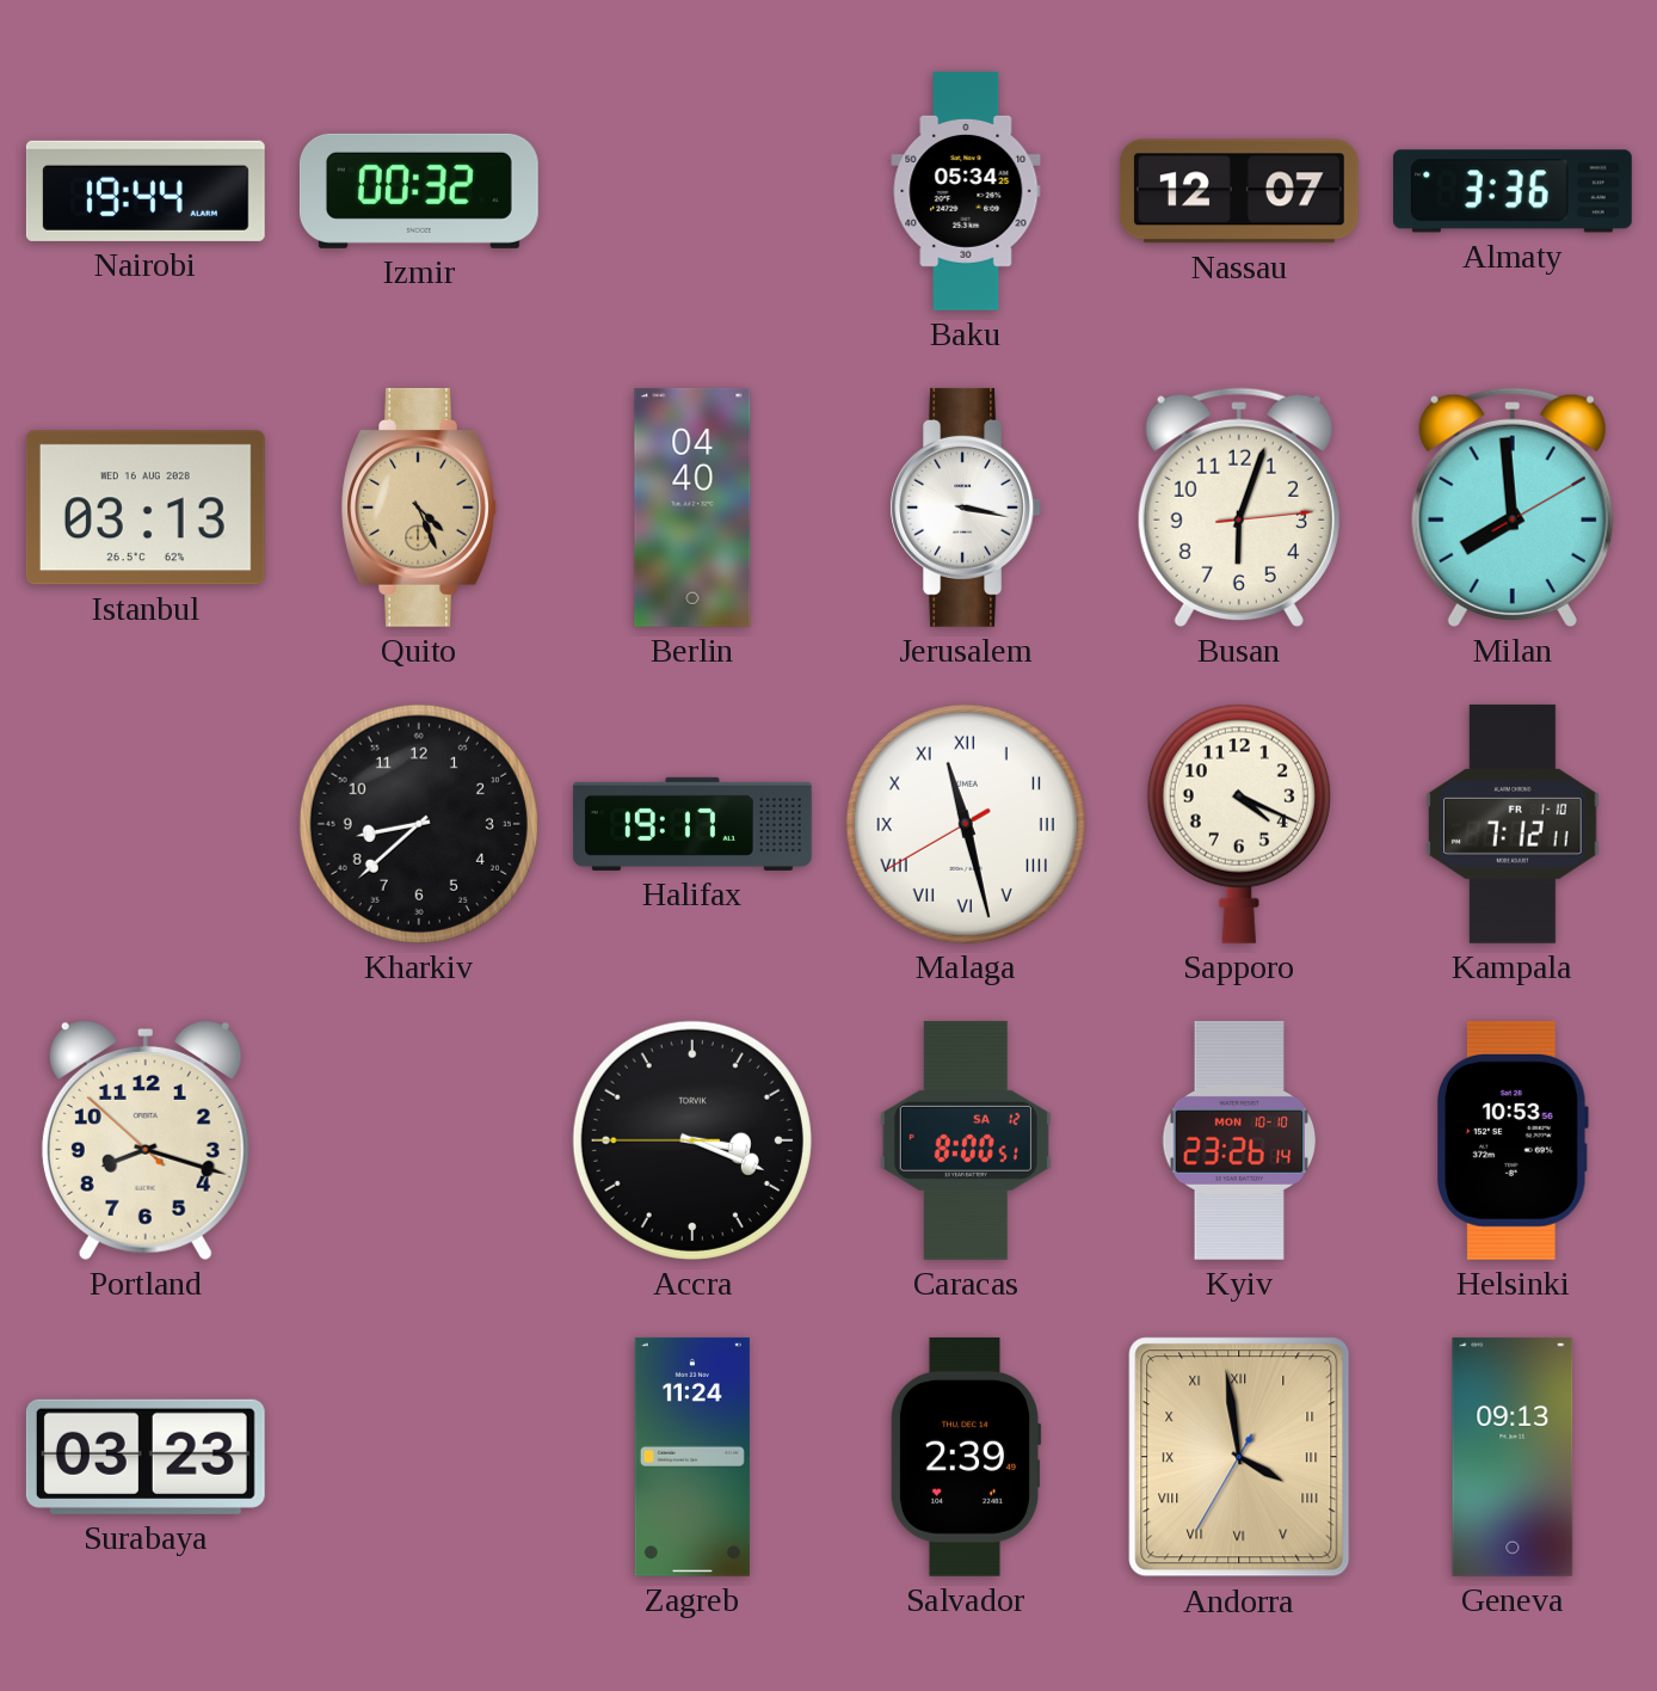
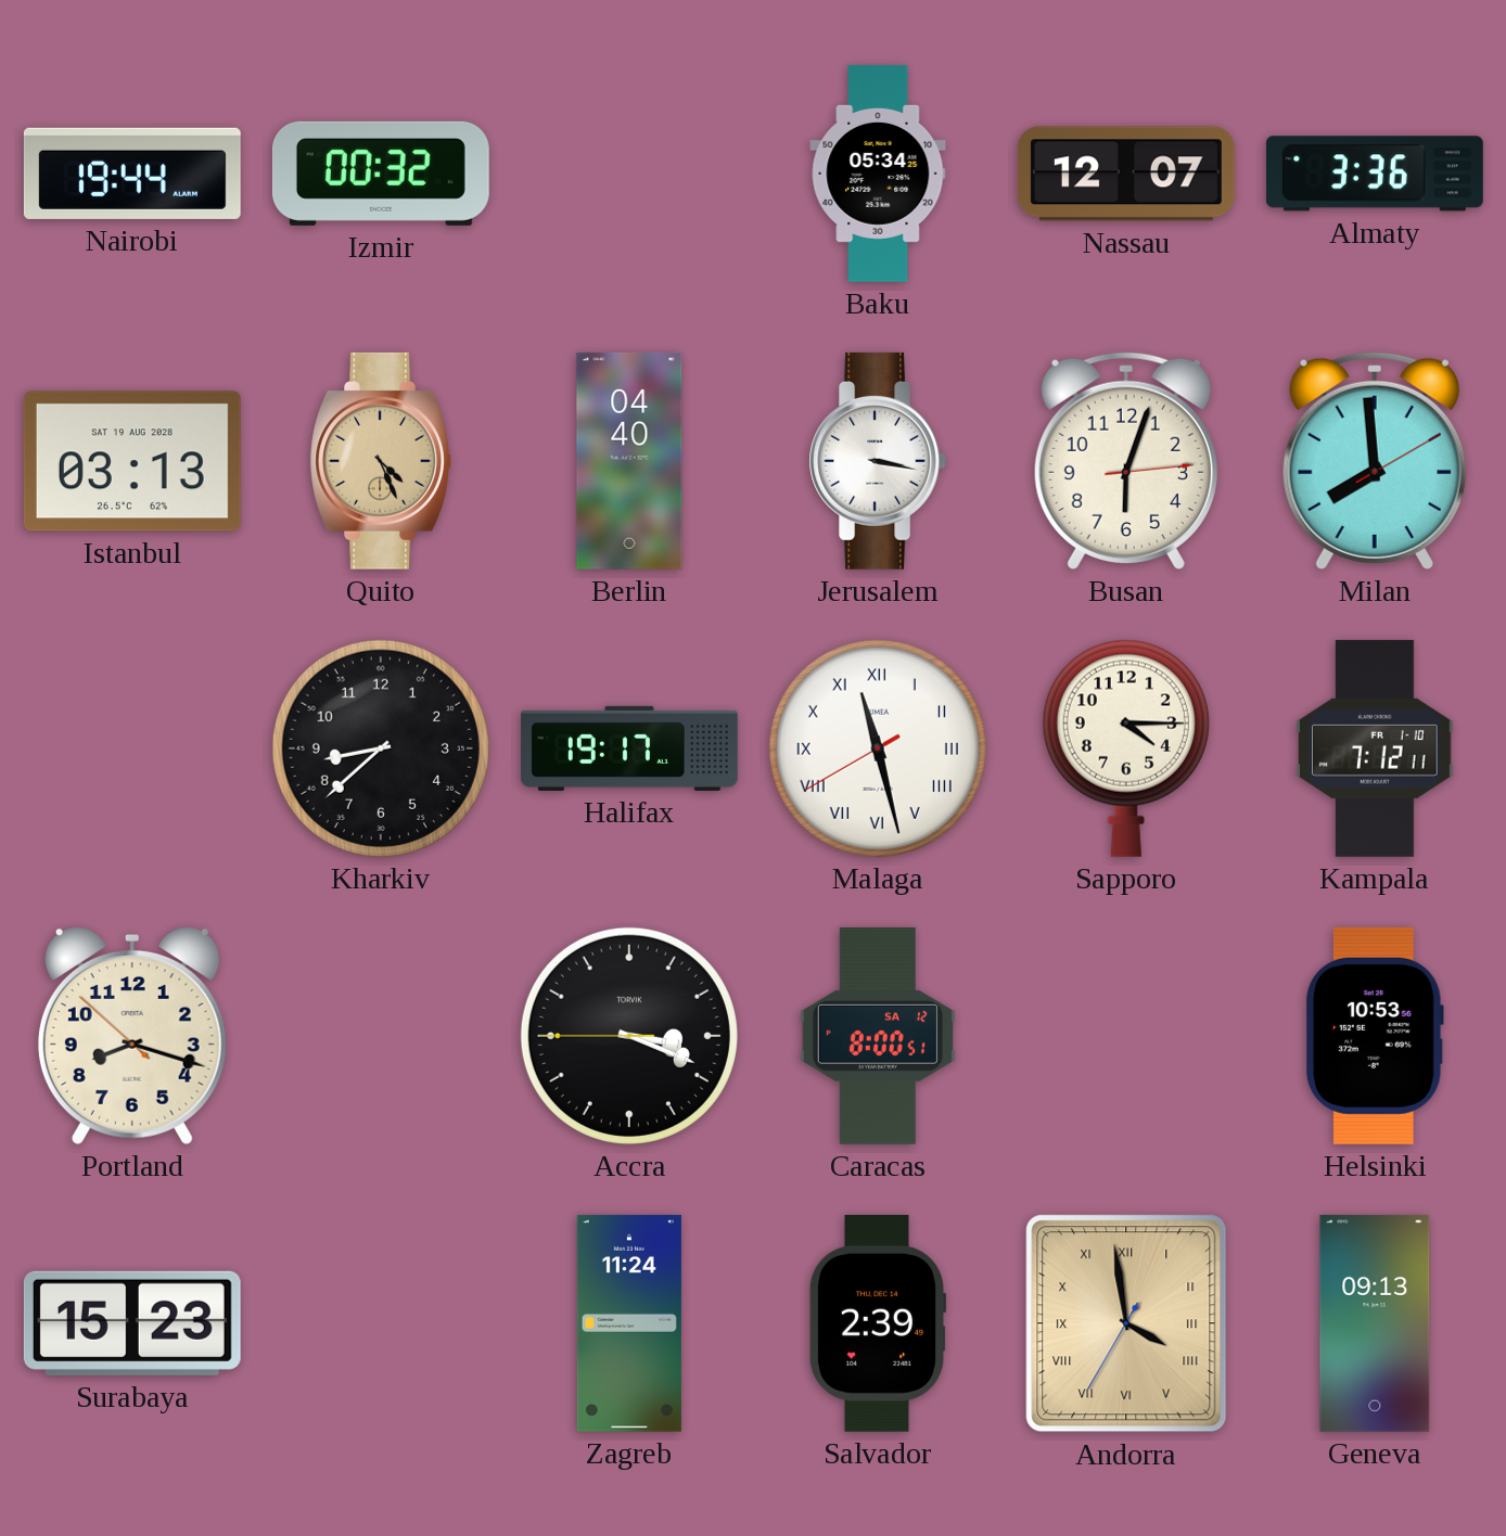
Istanbul date: WED 16 AUG 2028 -> SAT 19 AUG 2028
Sapporo: 4:19 -> 4:15
Kyiv: 23:26 -> none
Surabaya: 03:23 -> 15:23
